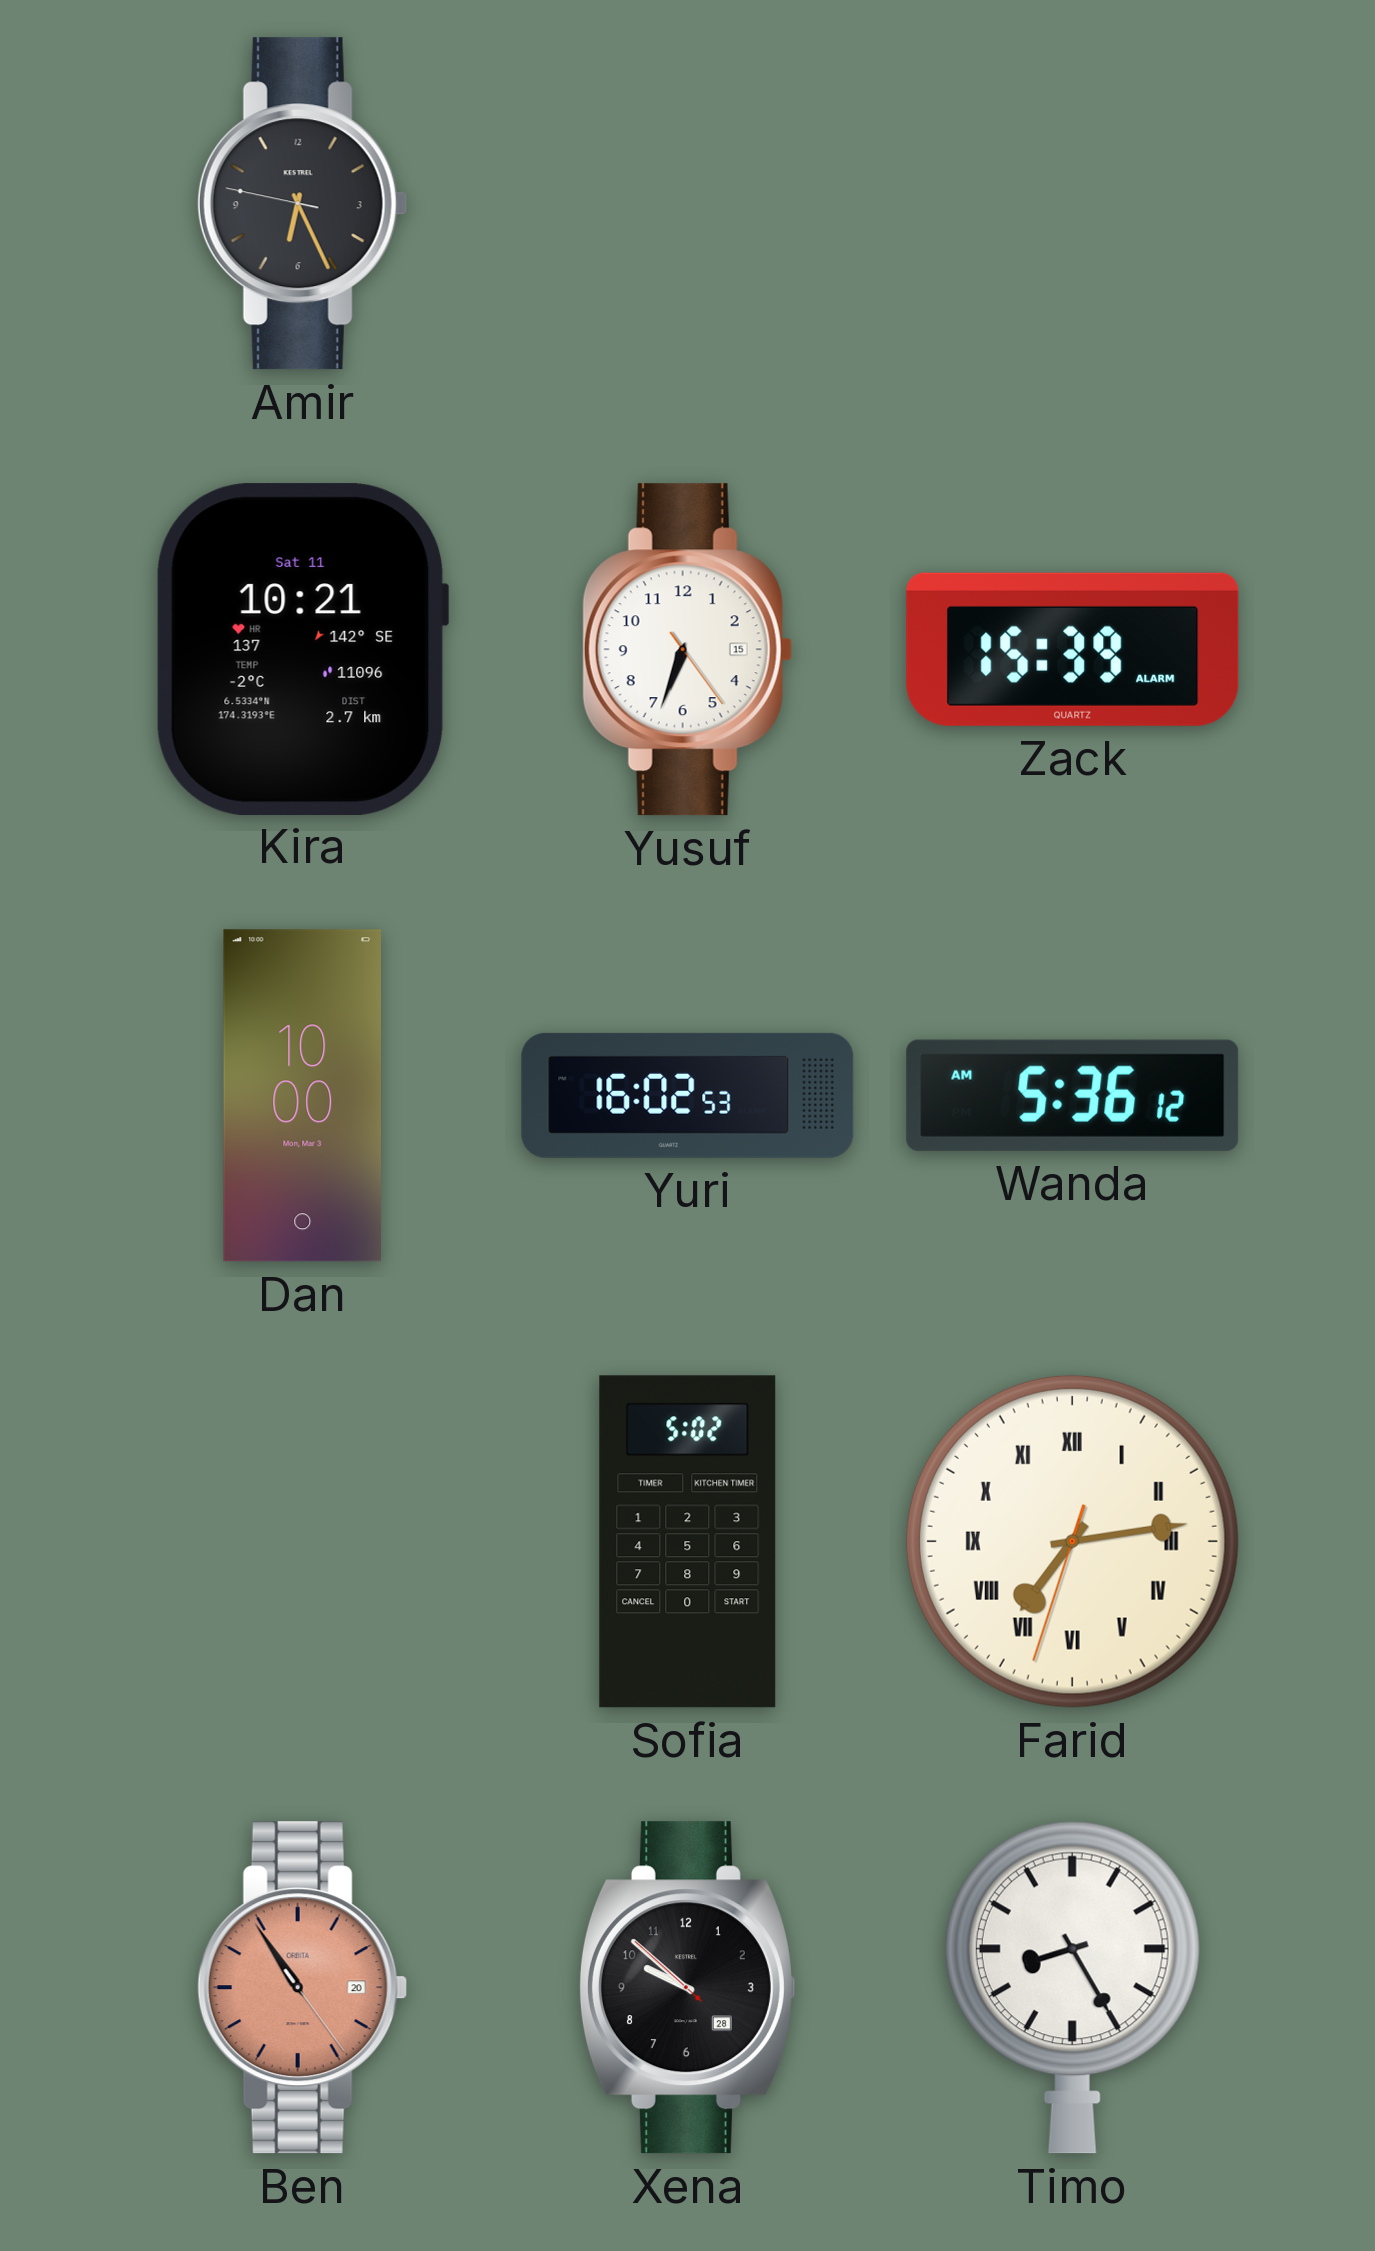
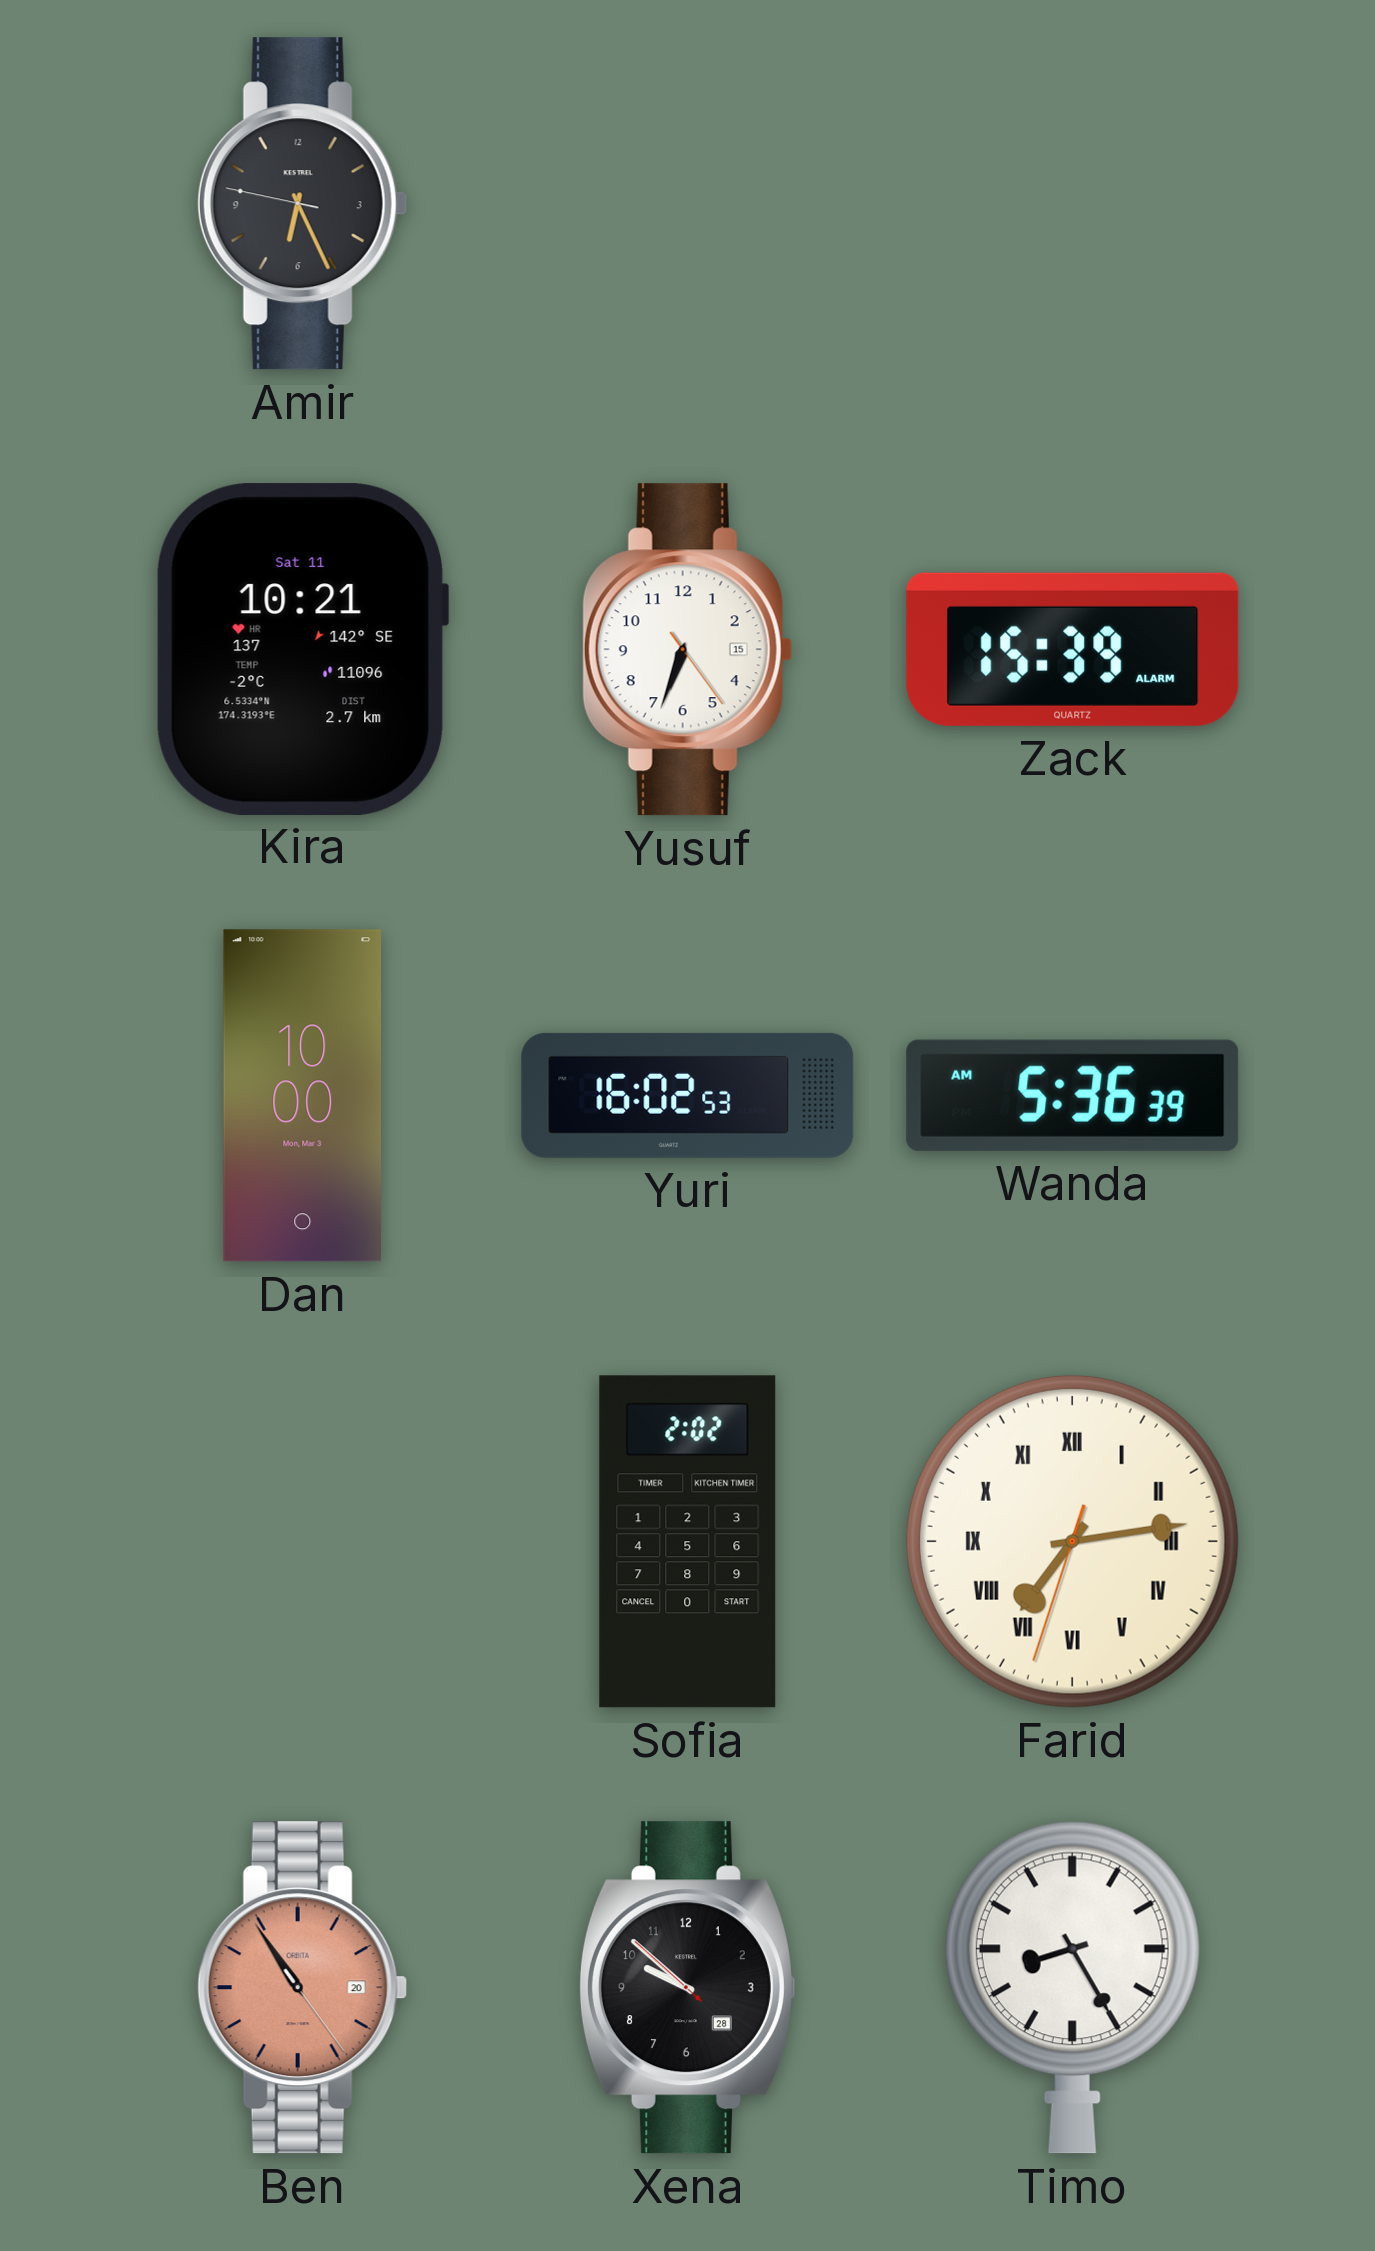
Wanda: 5:36:12 AM -> 5:36:39 AM
Sofia: 5:02 -> 2:02
